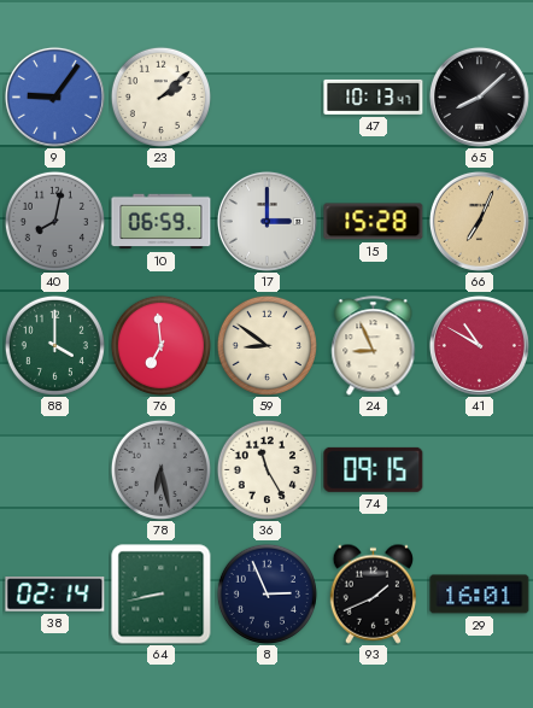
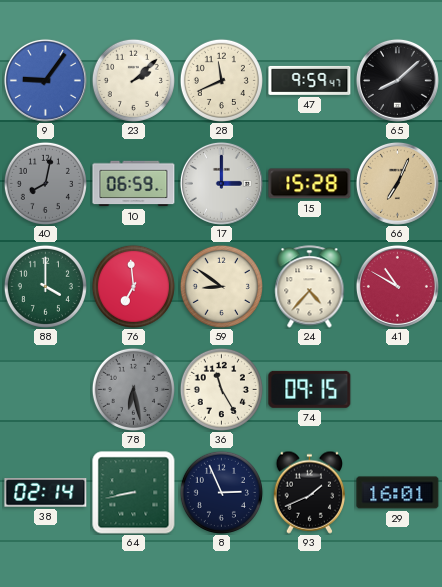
28: none -> 11:41
47: 10:13 -> 9:59
24: 8:56 -> 4:37
